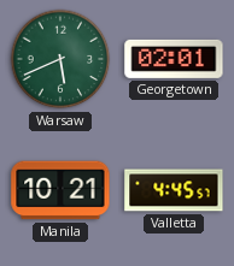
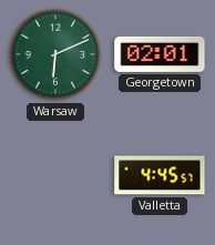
Warsaw: 5:41 -> 6:11
Manila: 10:21 -> none
